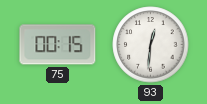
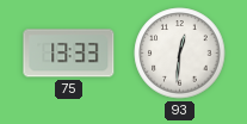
75: 00:15 -> 13:33
